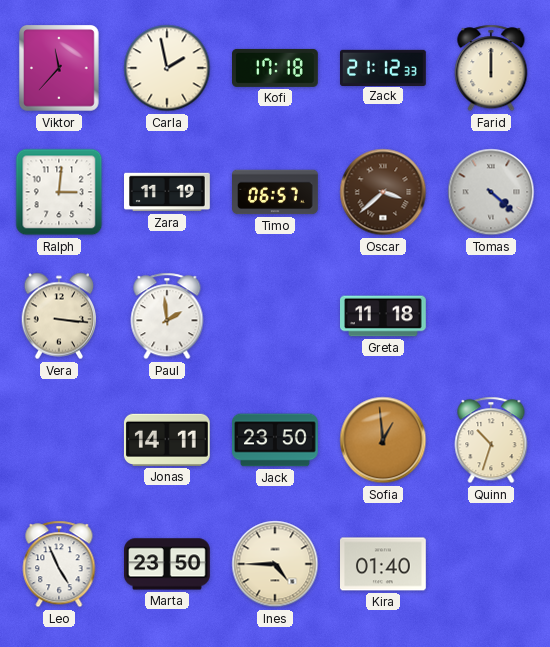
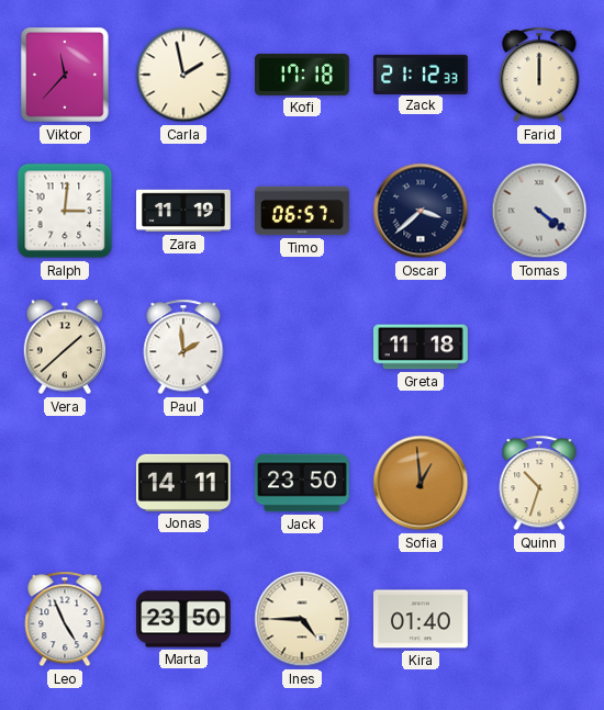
Oscar dial: brown -> navy
Tomas: 4:22 -> 4:21
Vera: 3:16 -> 1:38
